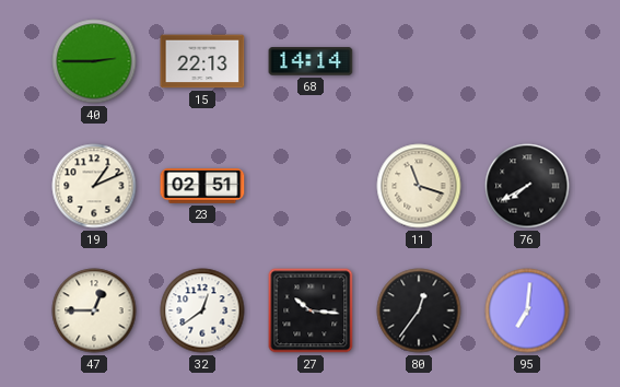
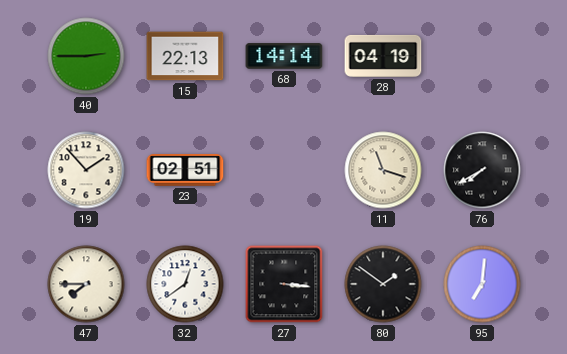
28: none -> 04:19
19: 1:11 -> 1:53
47: 12:45 -> 7:45
27: 10:16 -> 3:16
80: 12:36 -> 1:51
